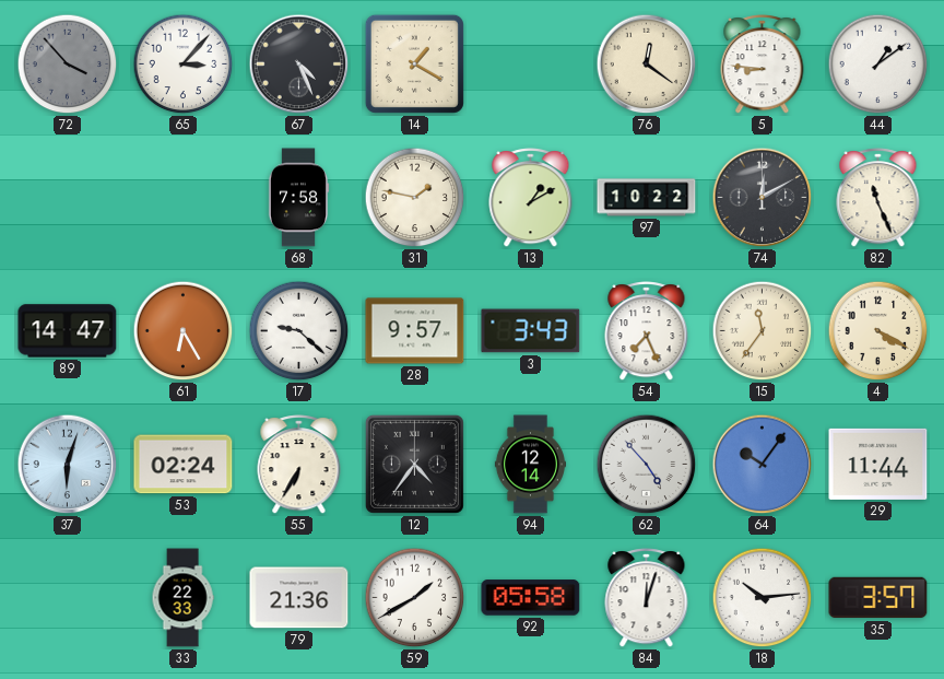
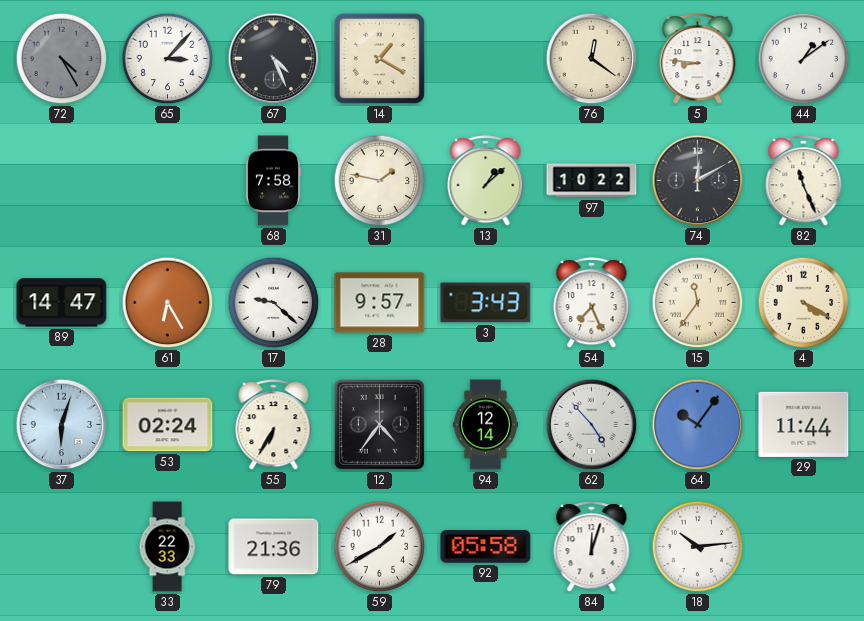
72: 3:53 -> 4:25
13: 1:10 -> 1:08
35: 3:57 -> none
